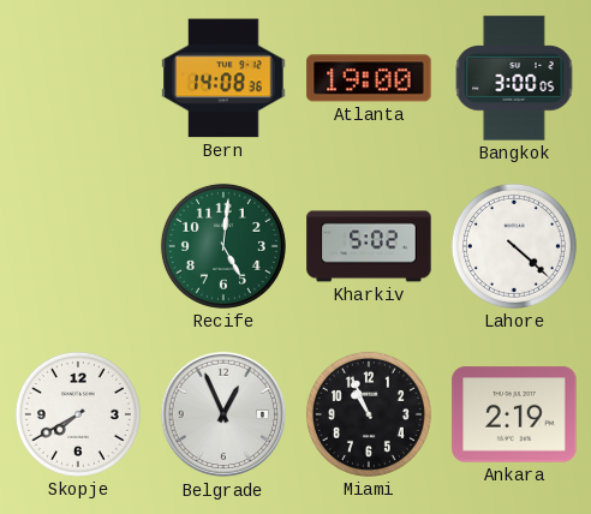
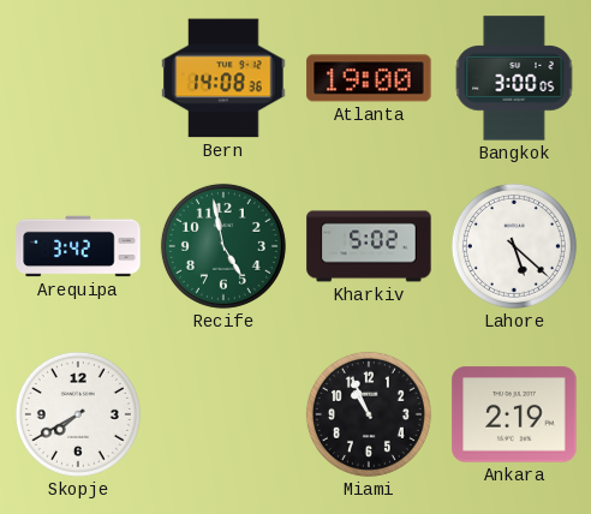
Arequipa: none -> 3:42
Recife: 5:01 -> 4:58
Lahore: 4:22 -> 5:22
Belgrade: 12:56 -> none
